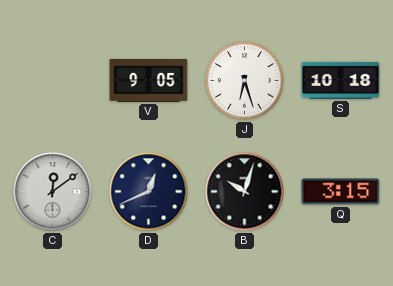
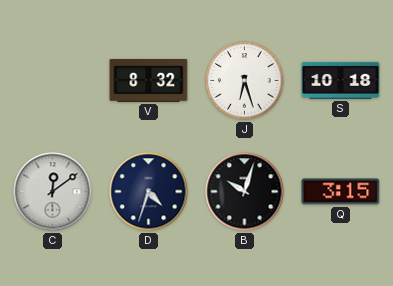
V: 9:05 -> 8:32
D: 12:41 -> 4:33
